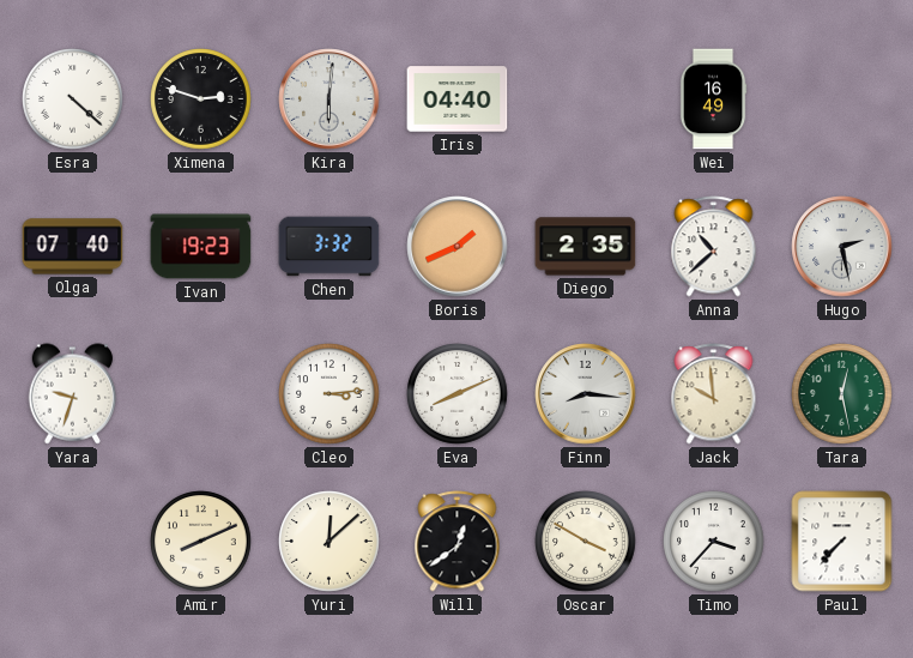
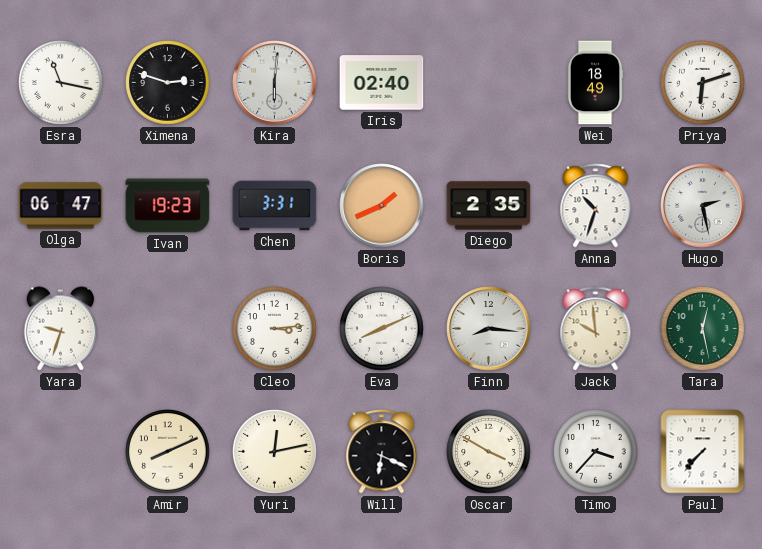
Esra: 4:22 -> 11:17
Iris: 04:40 -> 02:40
Wei: 16:49 -> 18:49
Priya: none -> 6:12
Olga: 07:40 -> 06:47
Chen: 3:32 -> 3:31
Anna: 10:38 -> 10:33
Yuri: 12:08 -> 12:13
Will: 12:39 -> 6:19
